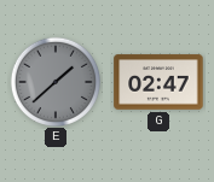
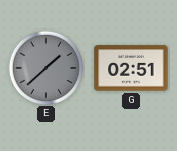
G: 02:47 -> 02:51
